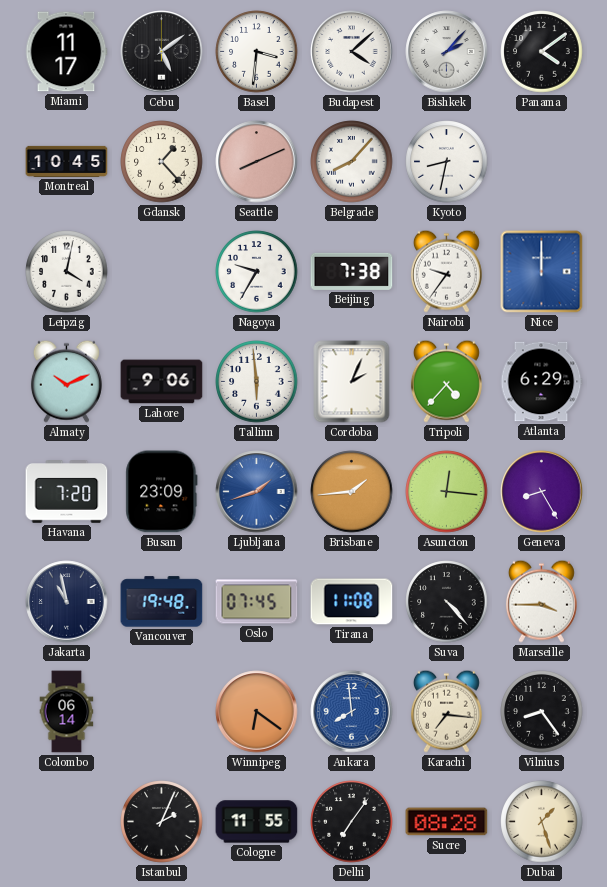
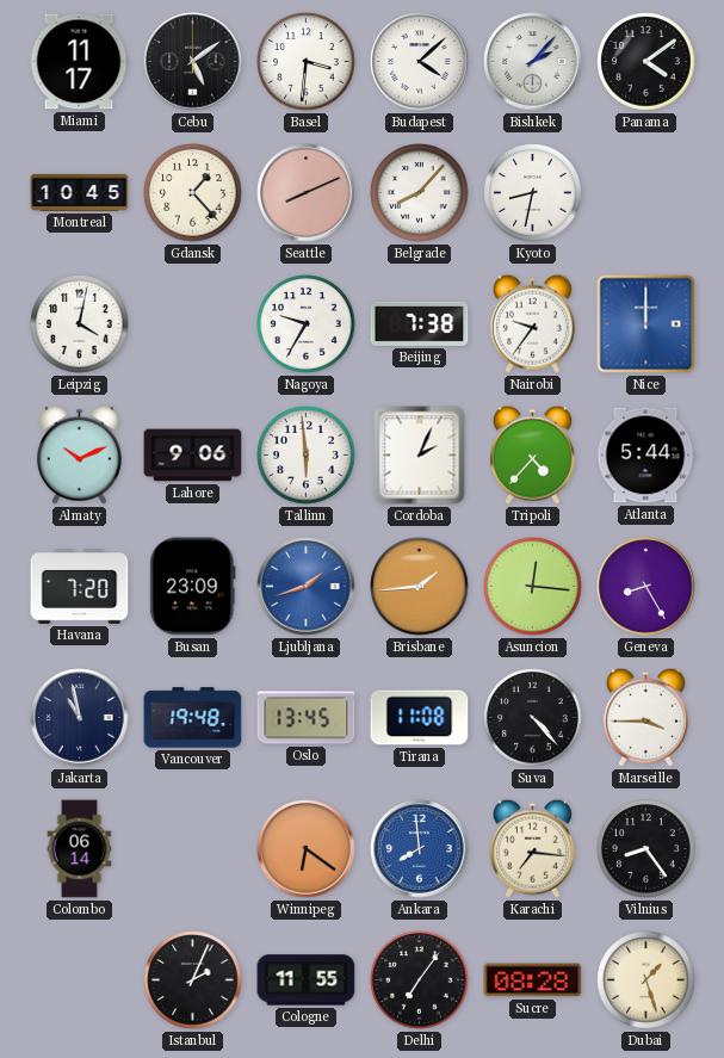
Atlanta: 6:29 -> 5:44
Oslo: 07:45 -> 13:45
